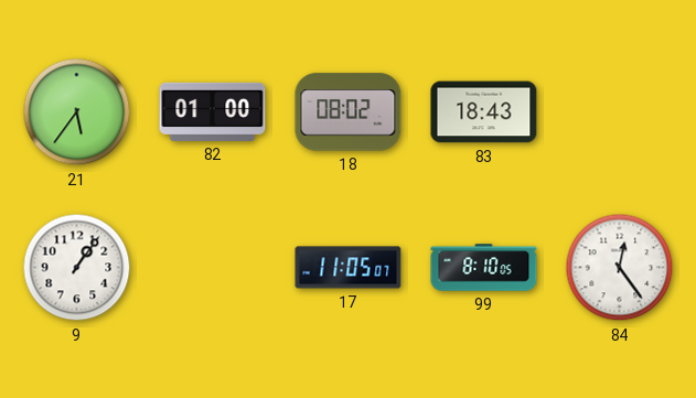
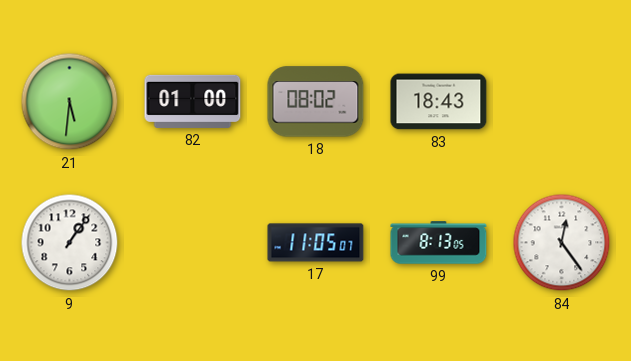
21: 5:36 -> 5:31
99: 8:10 -> 8:13
